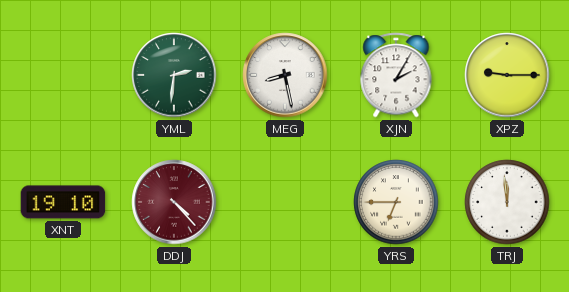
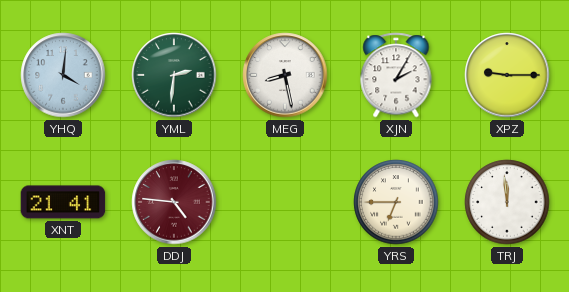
YHQ: none -> 4:01
XNT: 19:10 -> 21:41
DDJ: 4:23 -> 4:46
